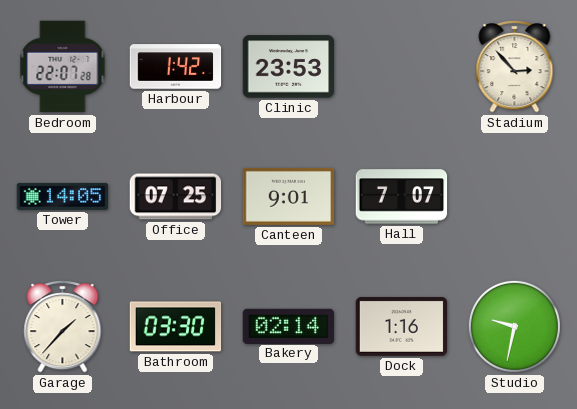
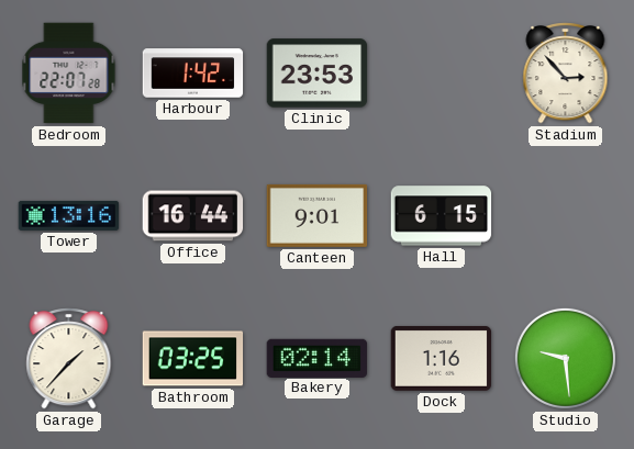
Tower: 14:05 -> 13:16
Office: 07:25 -> 16:44
Hall: 7:07 -> 6:15
Bathroom: 03:30 -> 03:25
Studio: 9:32 -> 9:29
